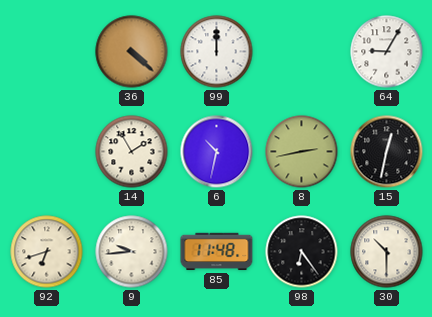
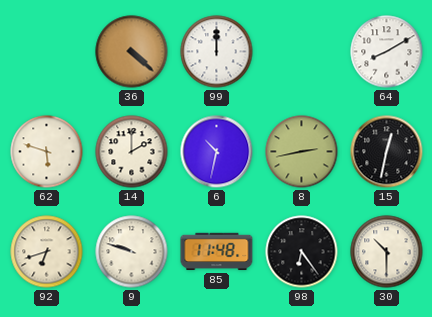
64: 9:05 -> 8:10
62: none -> 5:48
14: 1:55 -> 2:00
9: 9:44 -> 9:48
